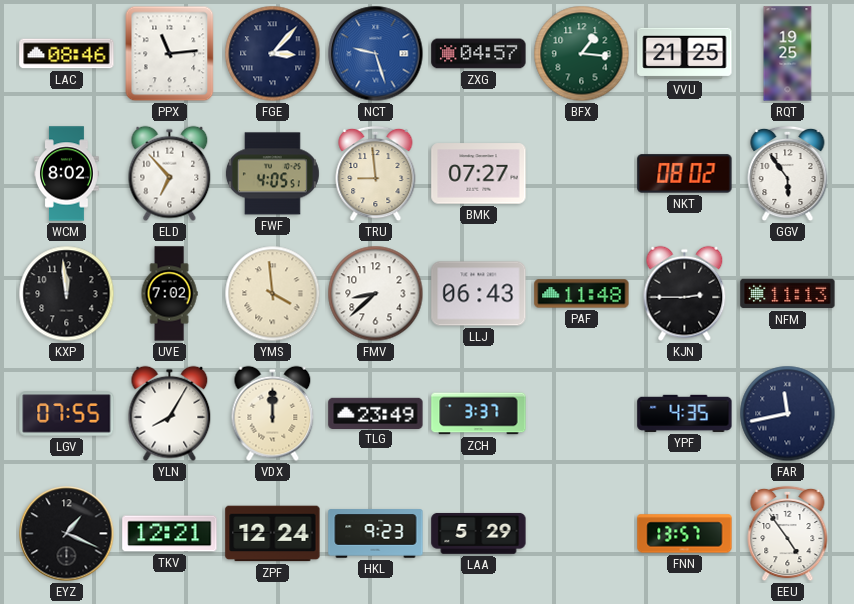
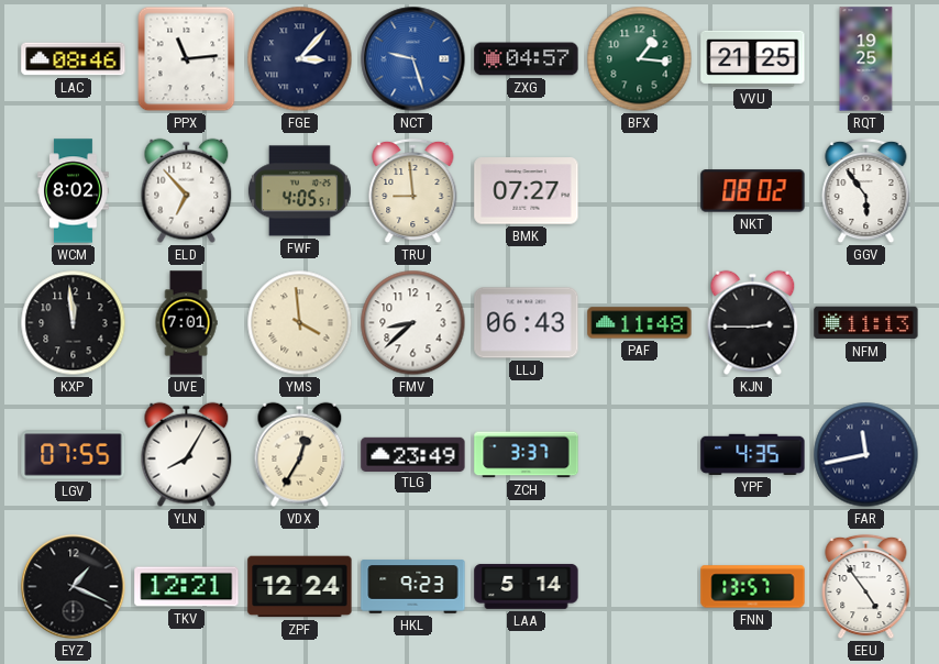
UVE: 7:02 -> 7:01
VDX: 12:00 -> 12:35
LAA: 5:29 -> 5:14
